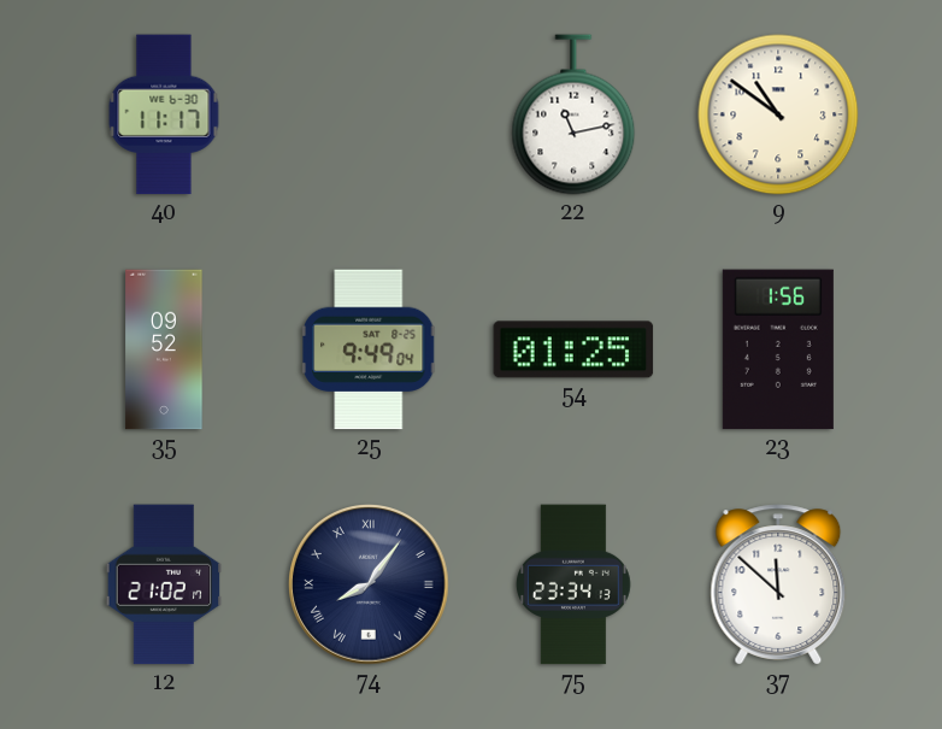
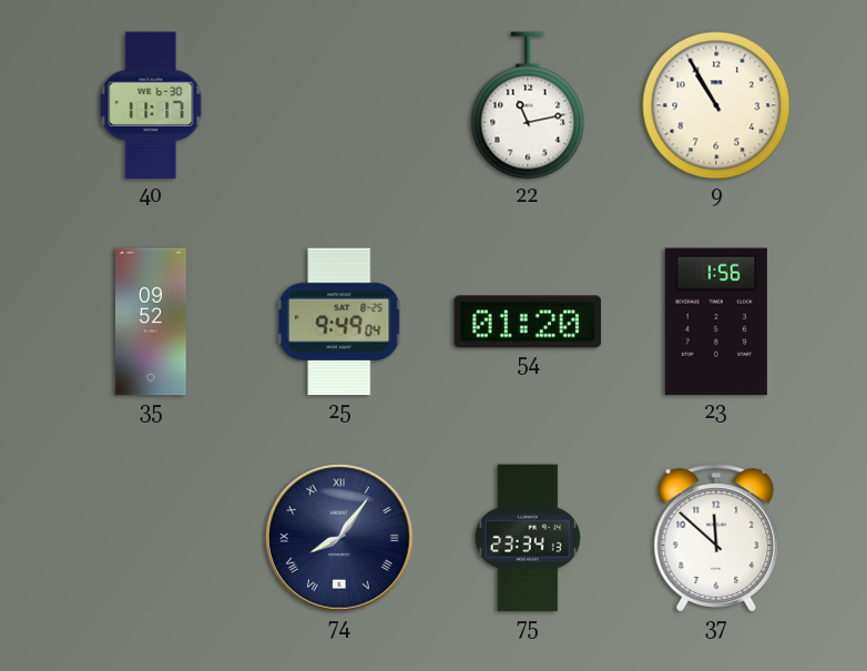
9: 10:51 -> 10:55
54: 01:25 -> 01:20
12: 21:02 -> none
